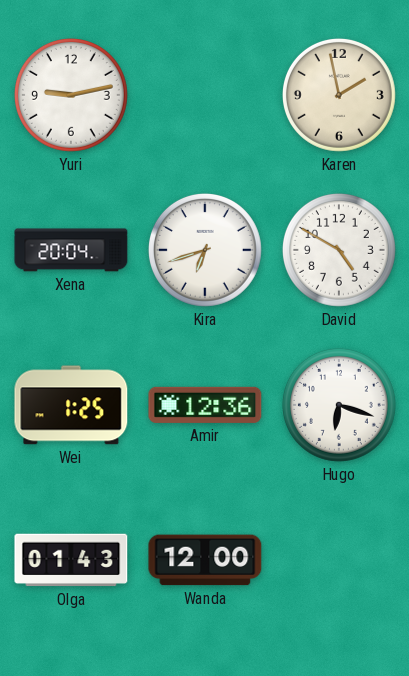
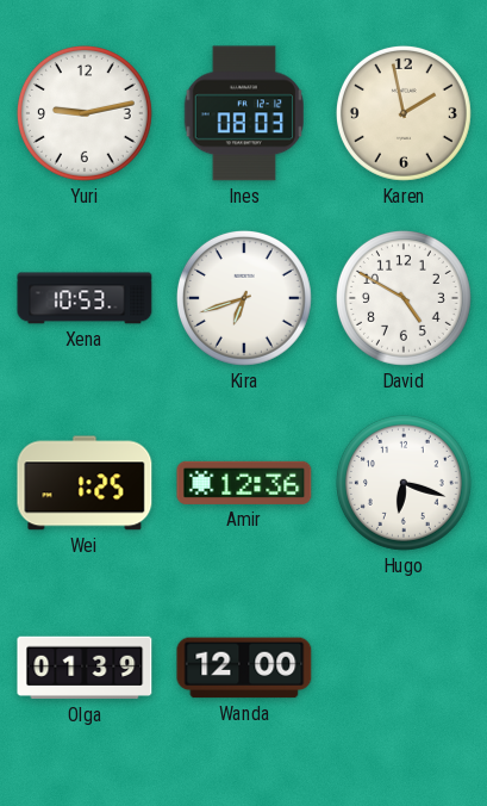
Ines: none -> 08:03
Xena: 20:04 -> 10:53
Olga: 01:43 -> 01:39
